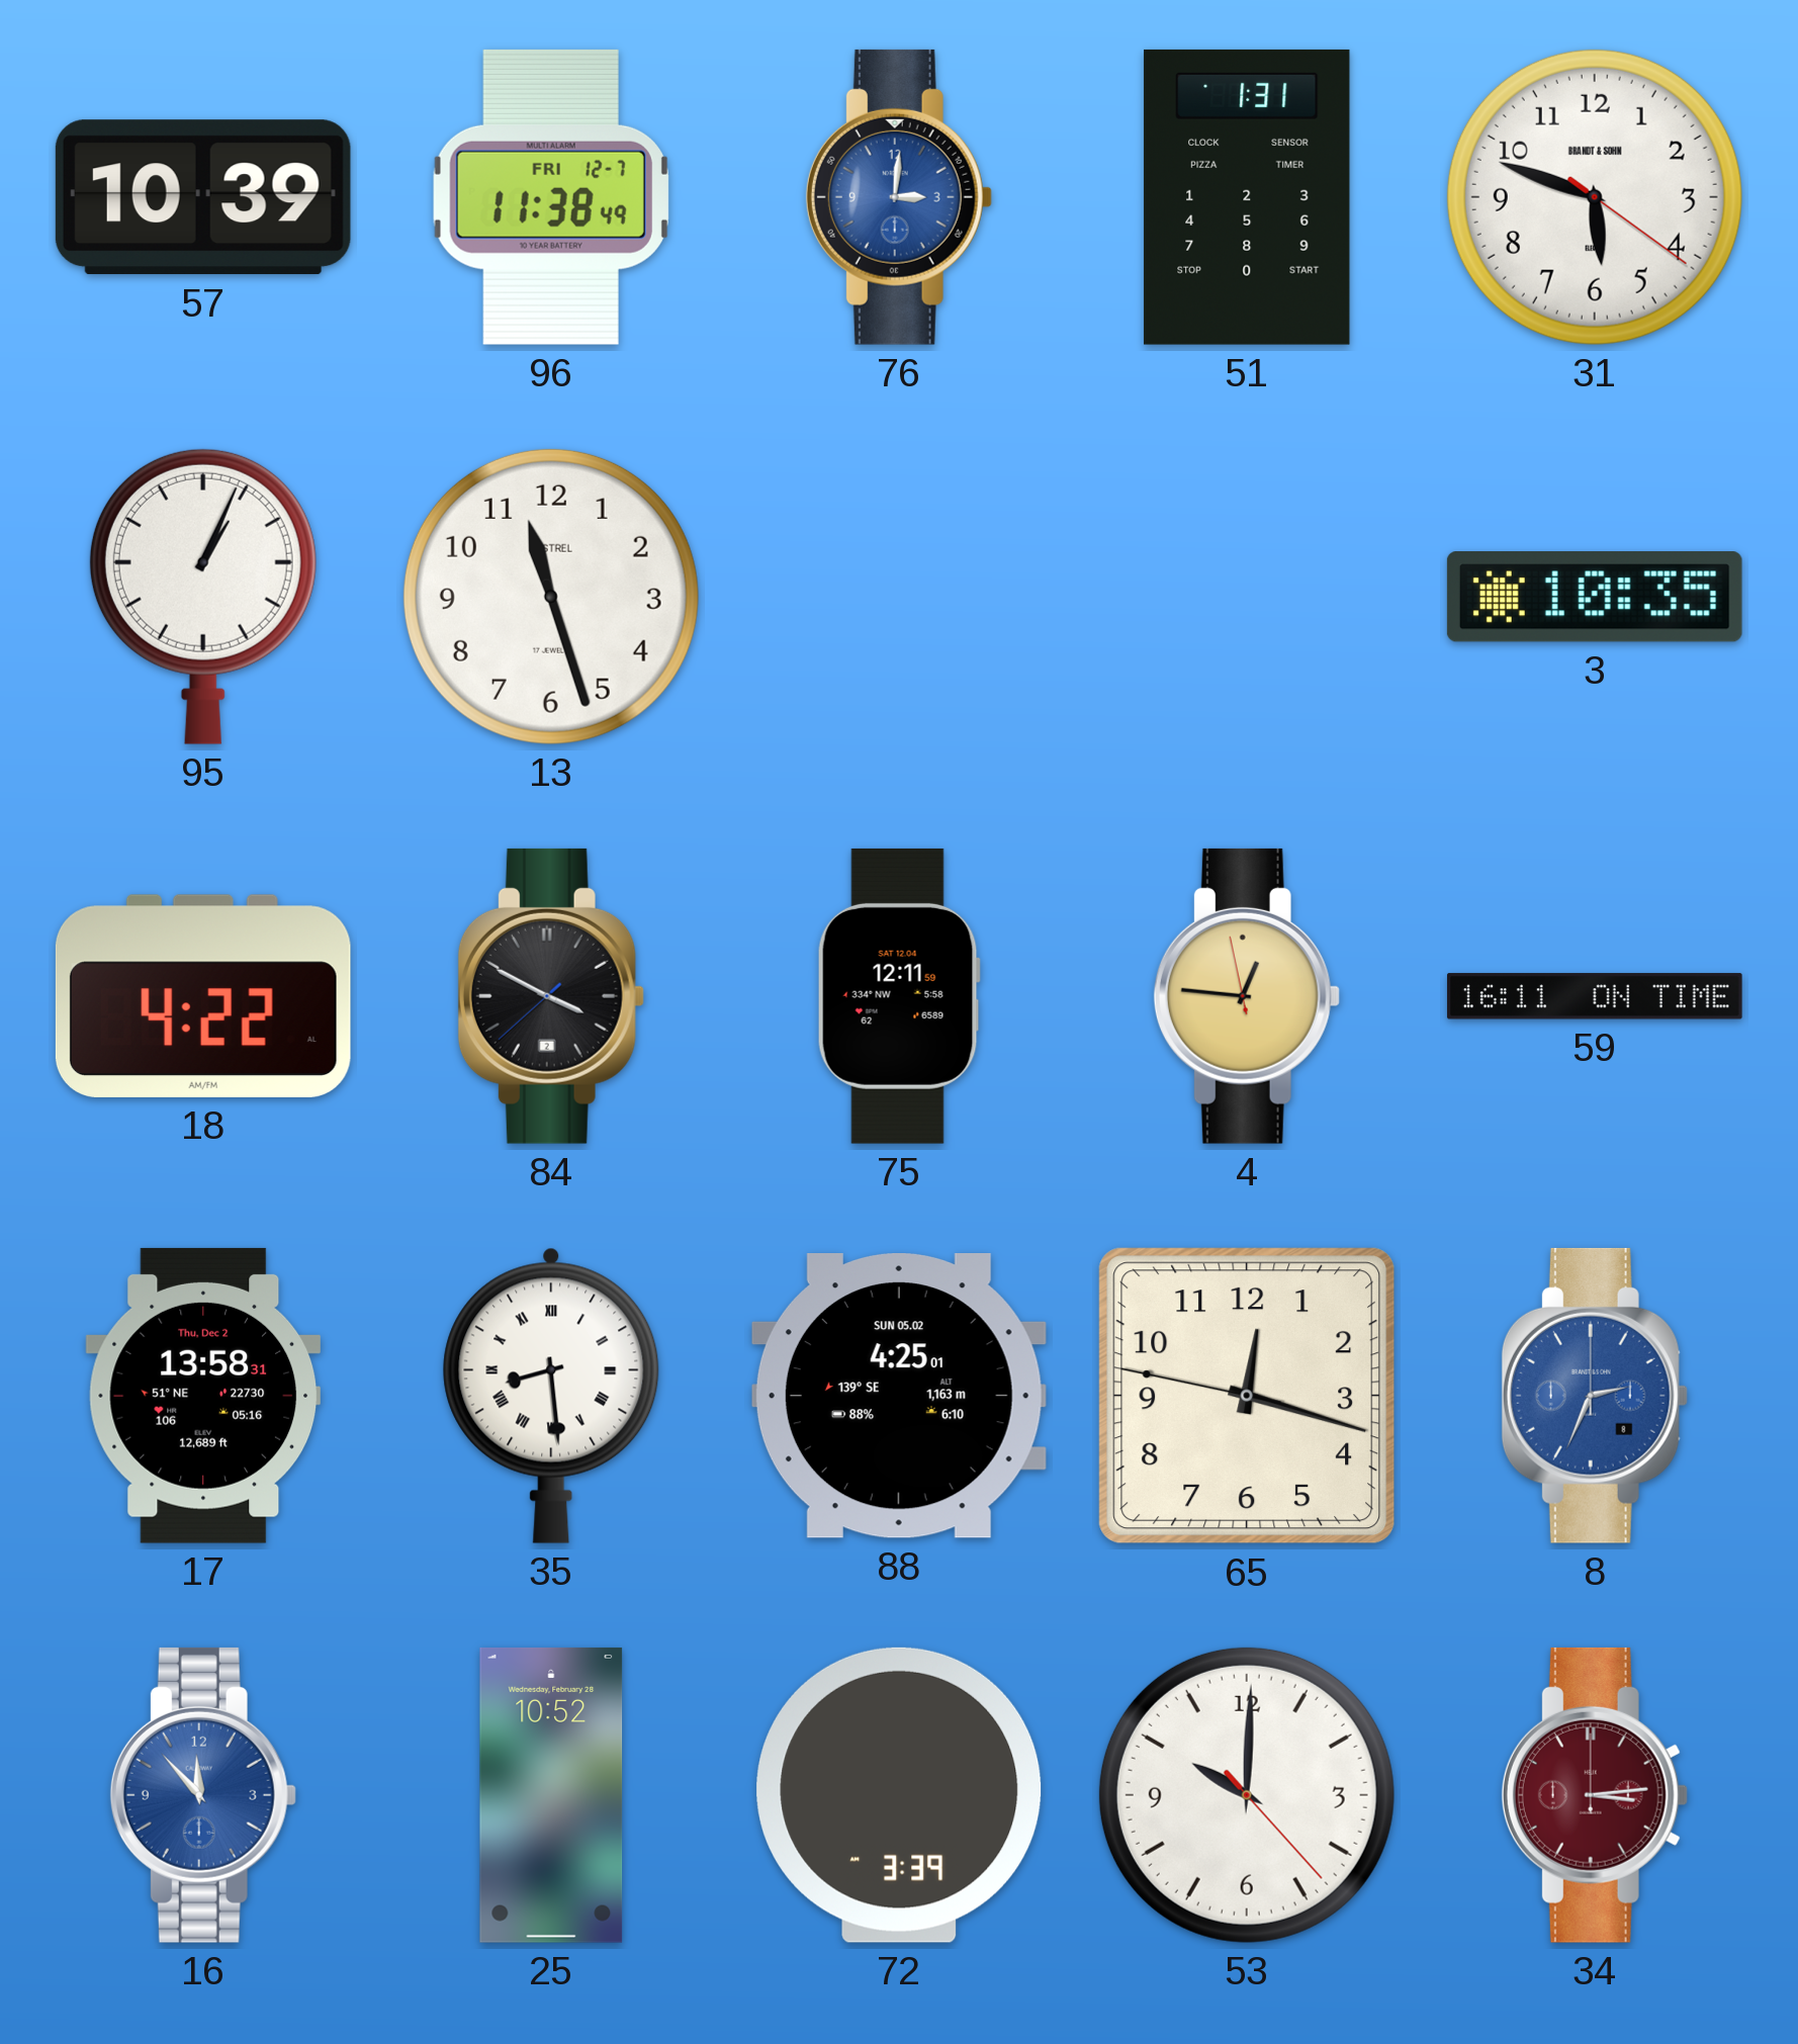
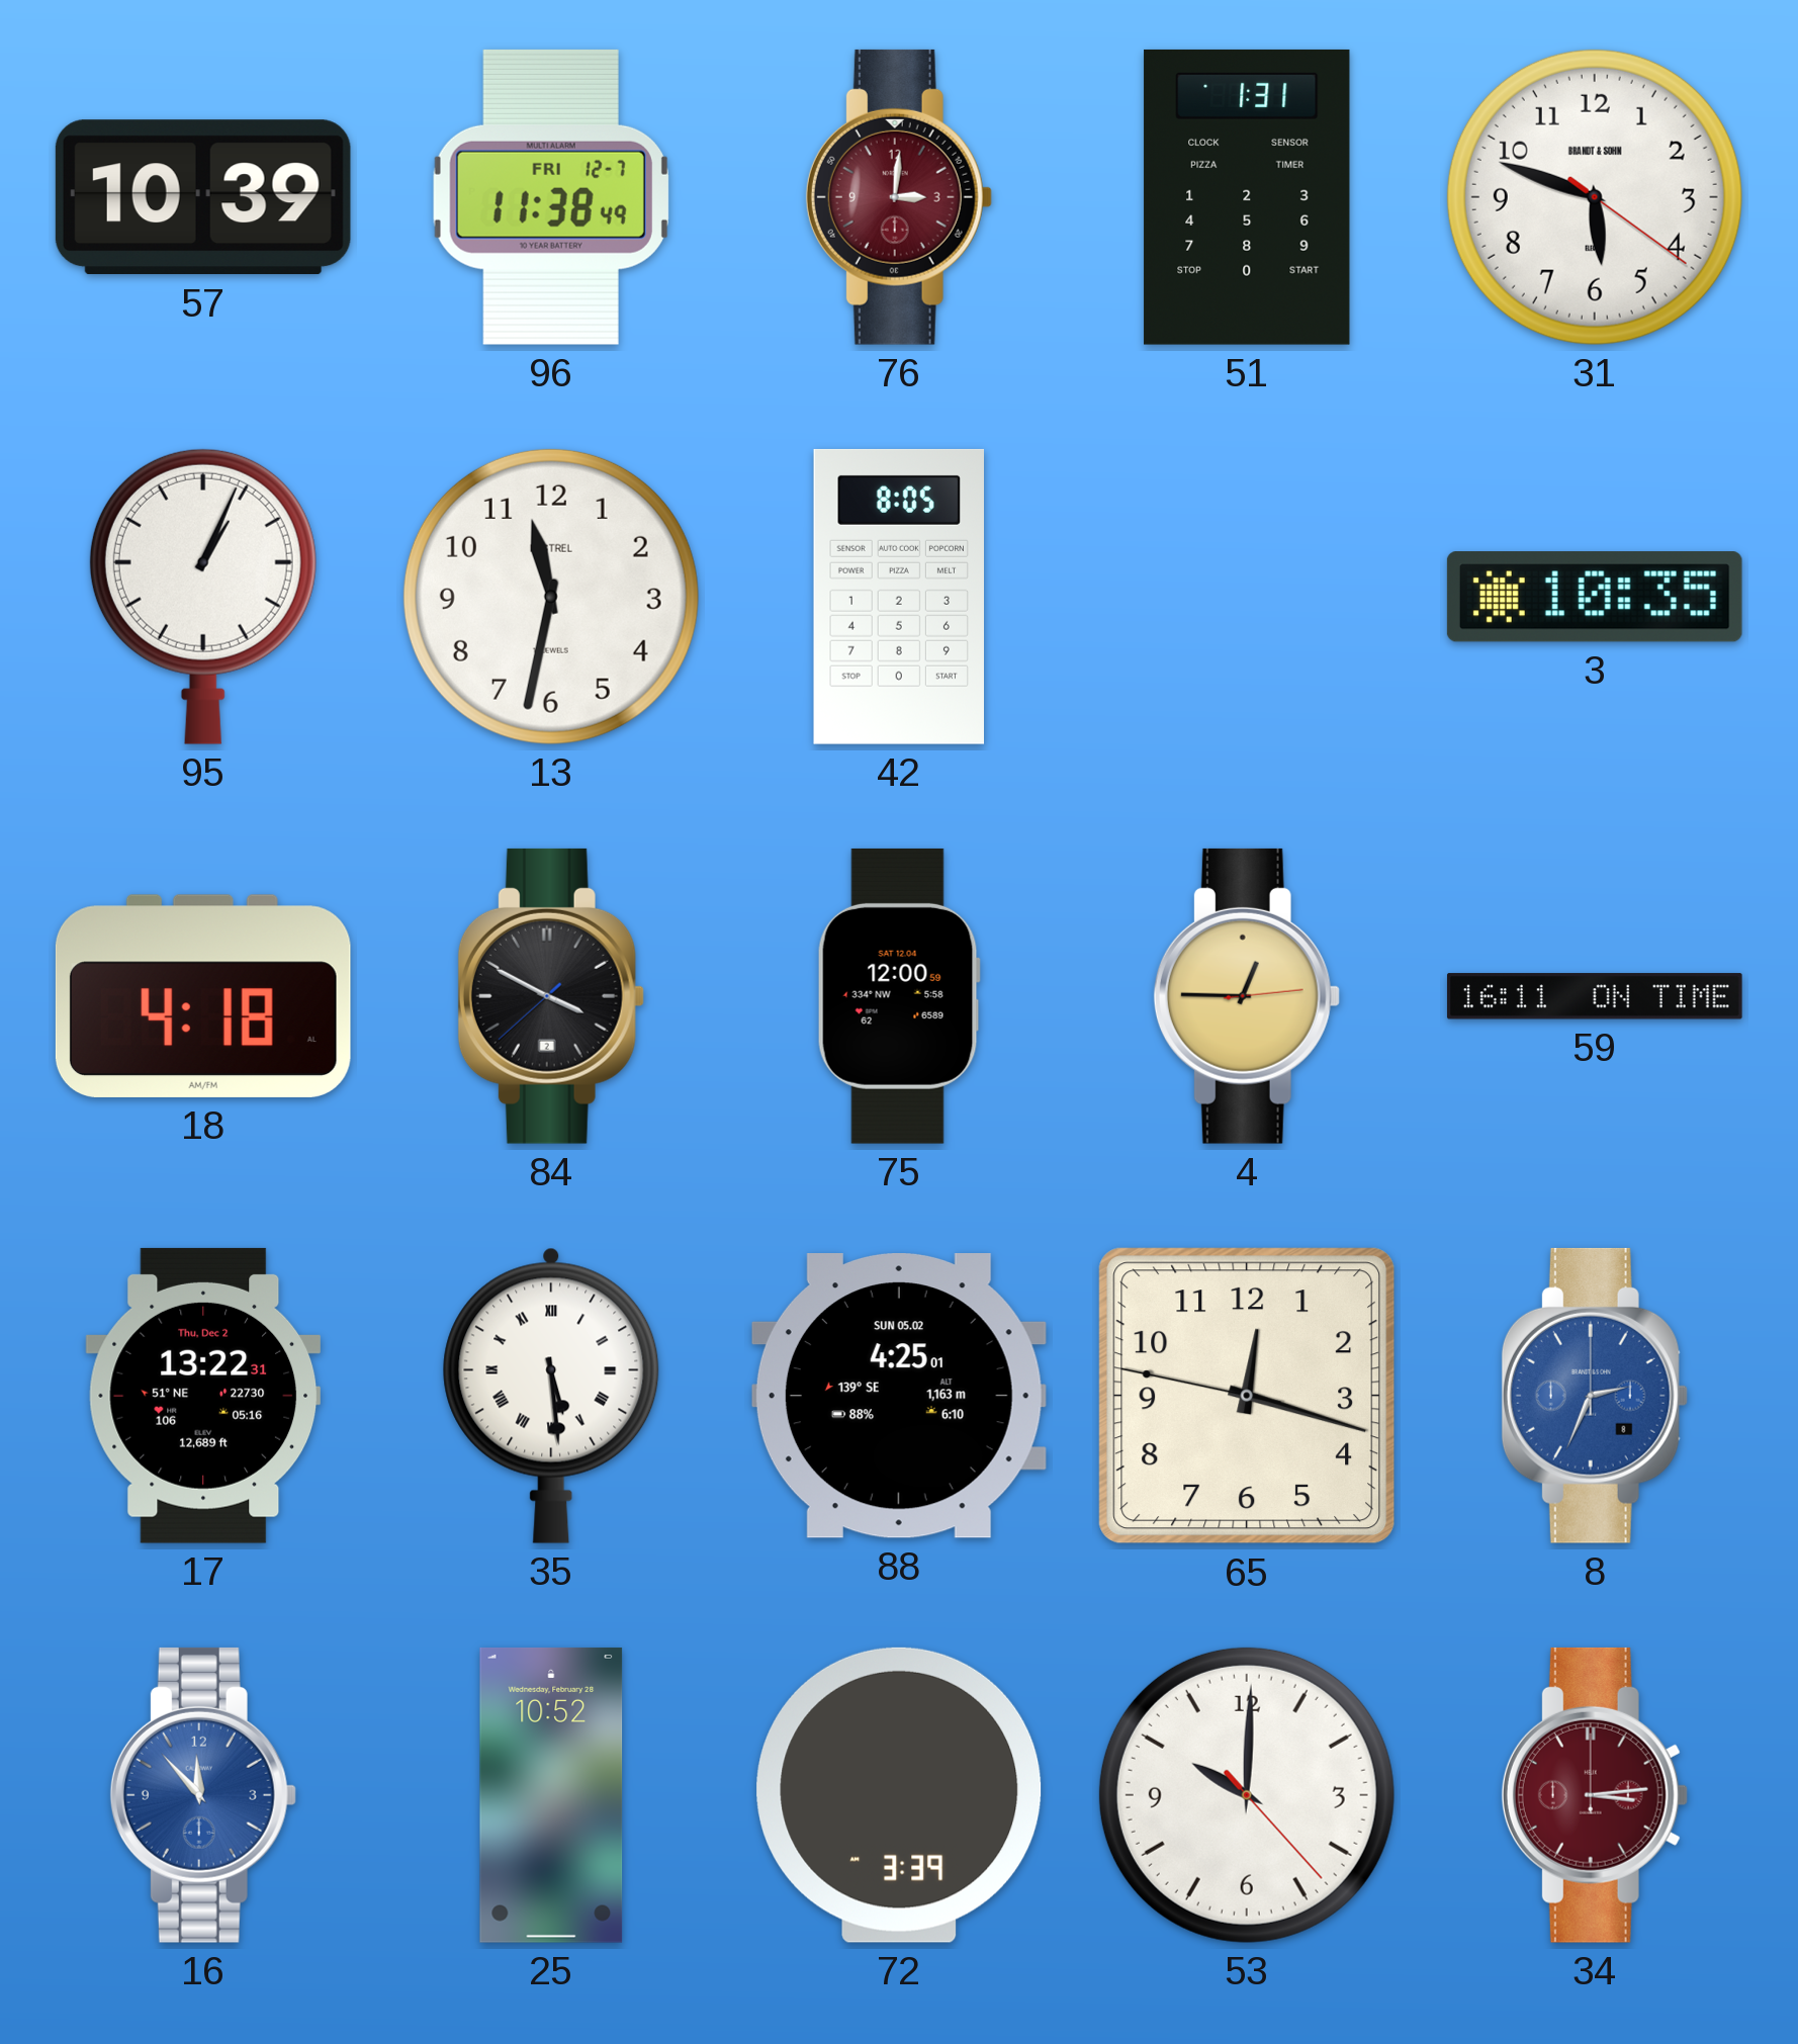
76 dial: blue -> burgundy
13: 11:27 -> 11:32
42: none -> 8:05
18: 4:22 -> 4:18
75: 12:11 -> 12:00
4: 12:45:58 -> 12:45:14
17: 13:58 -> 13:22
35: 8:29 -> 5:29
